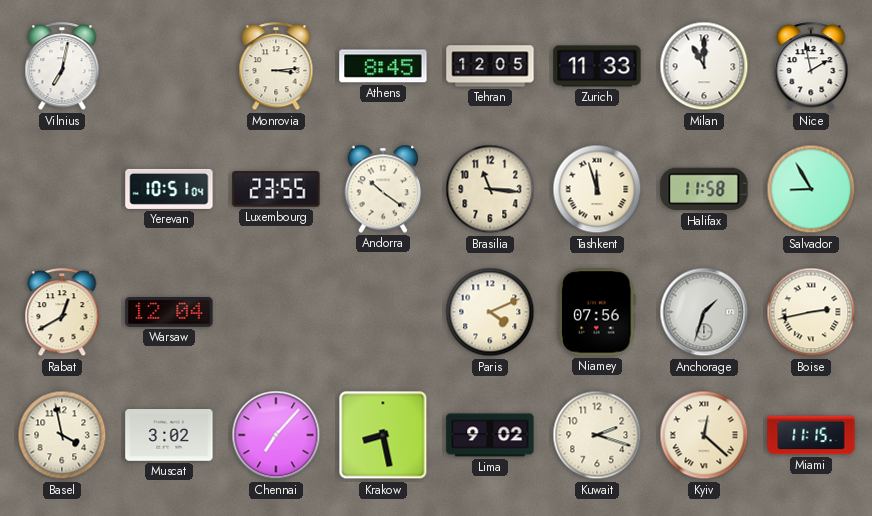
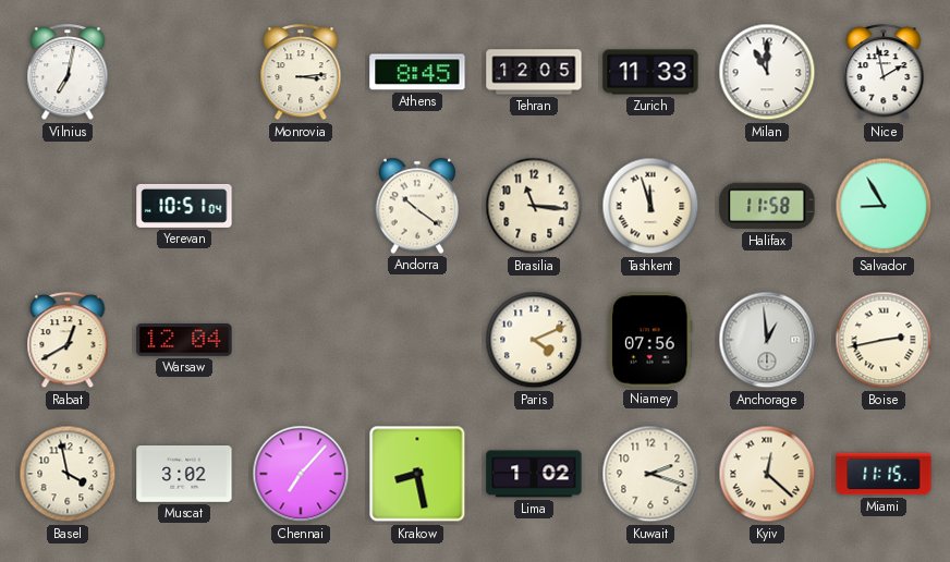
Luxembourg: 23:55 -> none
Anchorage: 1:33 -> 12:59
Lima: 9:02 -> 1:02
